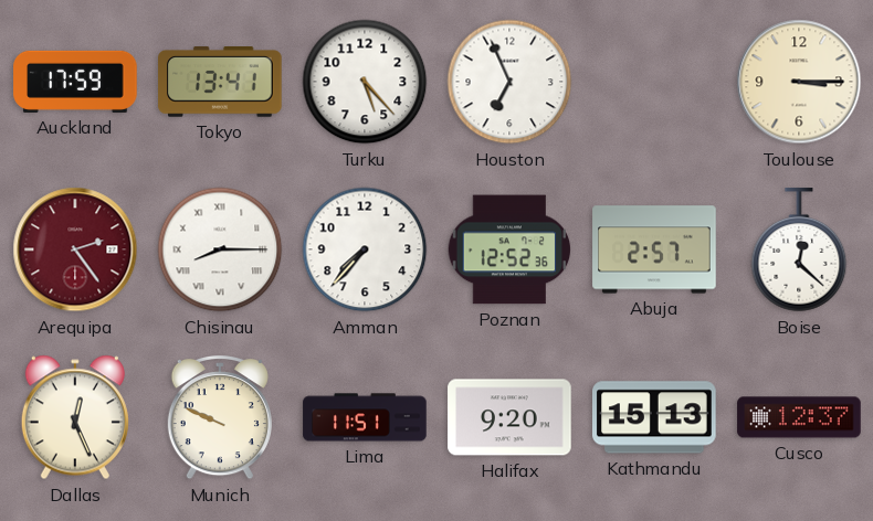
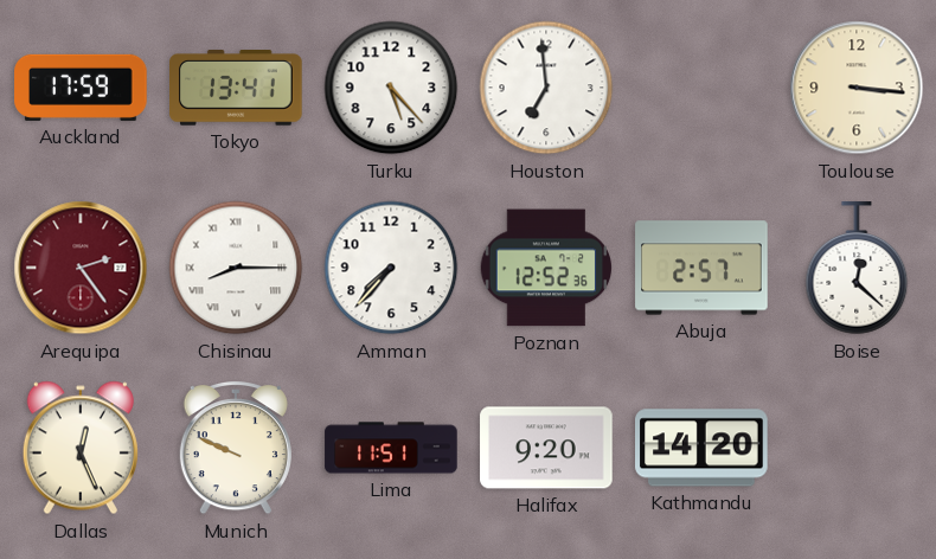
Houston: 6:56 -> 6:59
Toulouse: 3:15 -> 3:16
Kathmandu: 15:13 -> 14:20
Cusco: 12:37 -> none
